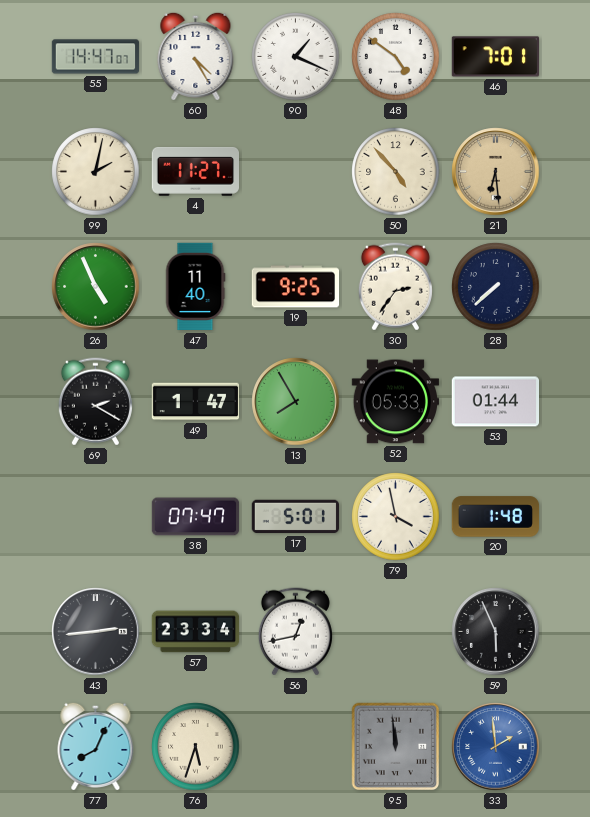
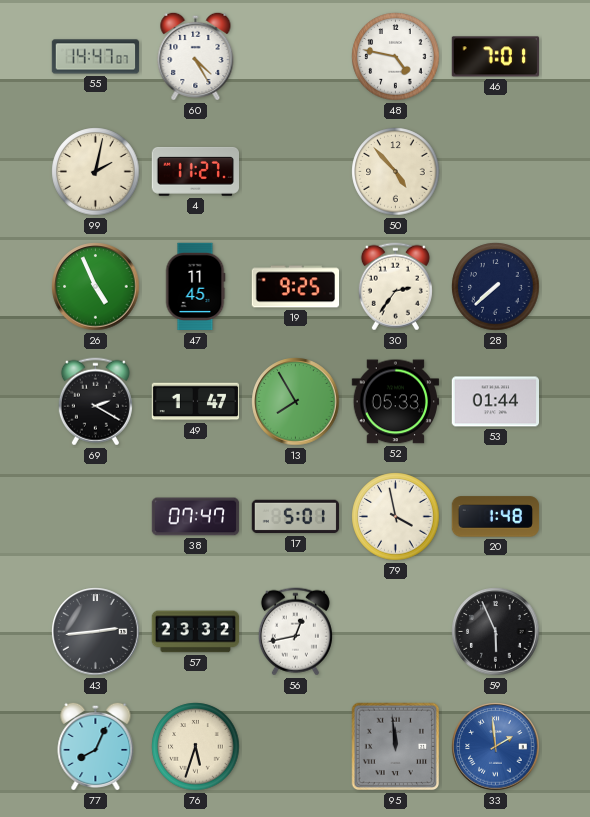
90: 1:19 -> none
48: 4:51 -> 4:47
21: 6:29 -> none
47: 11:40 -> 11:45
57: 23:34 -> 23:32
